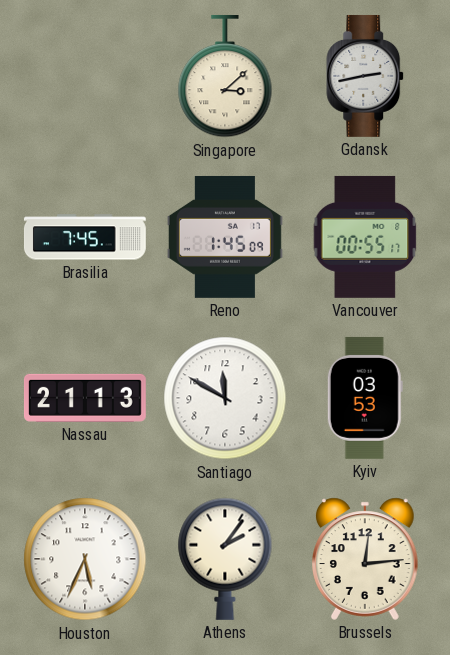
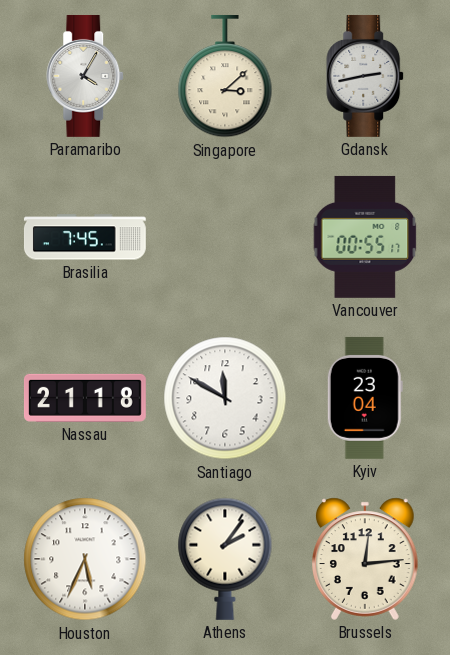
Paramaribo: none -> 4:05
Reno: 1:45 -> none
Nassau: 21:13 -> 21:18
Kyiv: 03:53 -> 23:04
